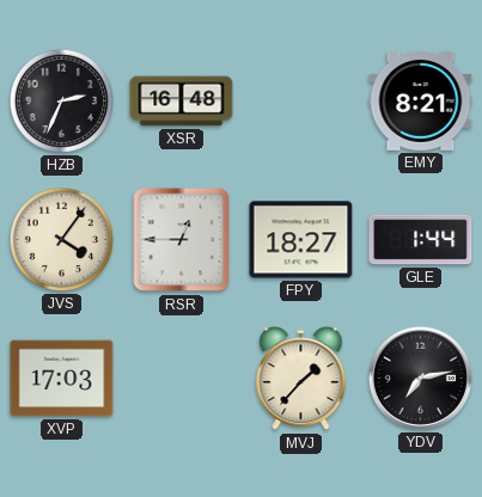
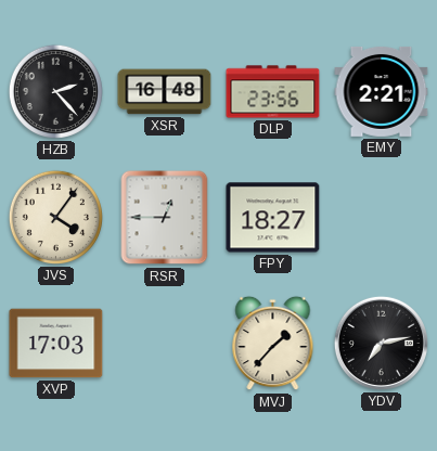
HZB: 2:34 -> 2:23
DLP: none -> 23:56
EMY: 8:21 -> 2:21
GLE: 1:44 -> none
